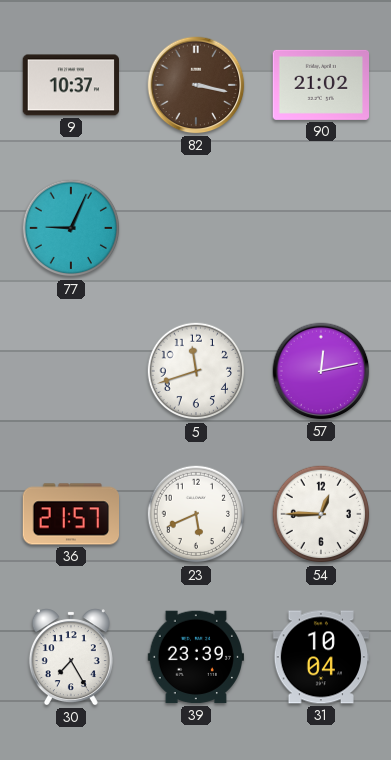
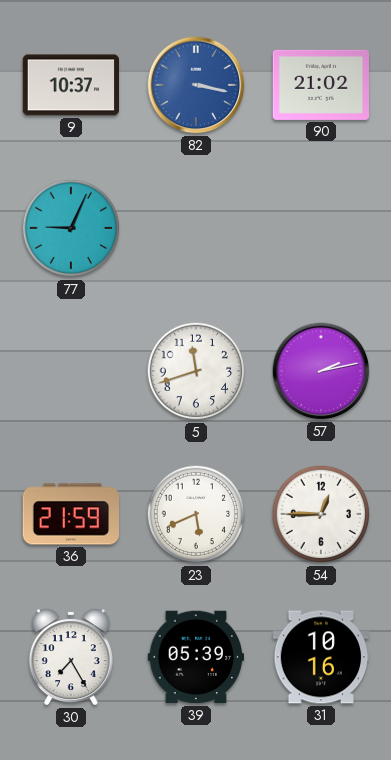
82 dial: brown -> blue
57: 12:13 -> 2:13
36: 21:57 -> 21:59
39: 23:39 -> 05:39
31: 10:04 -> 10:16
